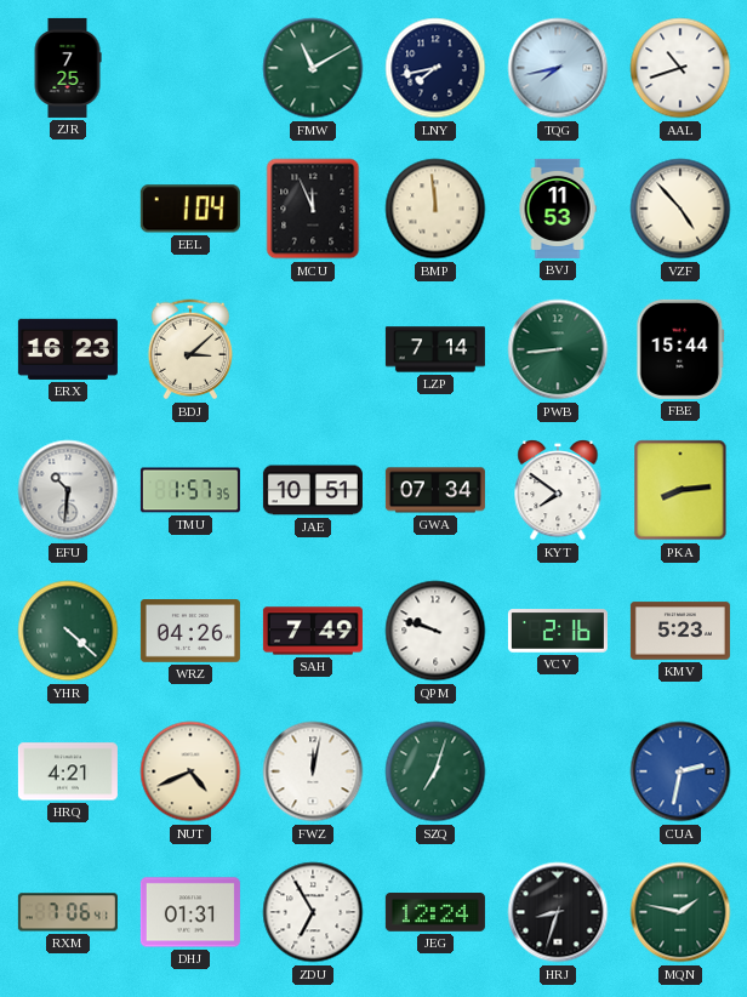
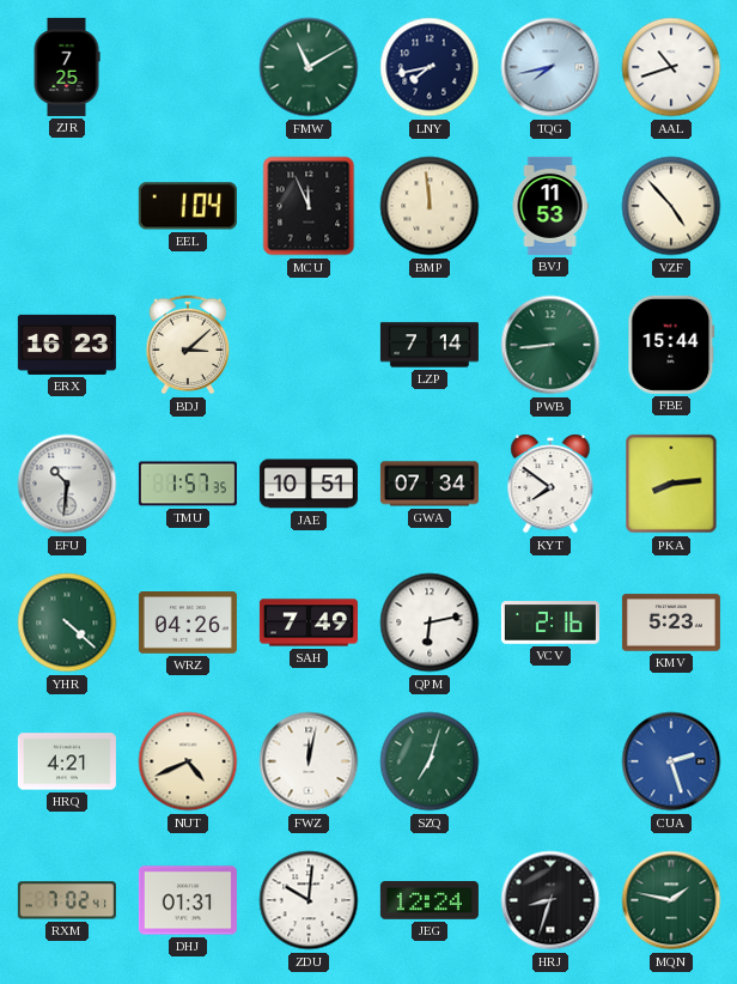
QPM: 9:48 -> 6:13
CUA: 2:32 -> 2:27
RXM: 7:06 -> 7:02
ZDU: 6:55 -> 10:01
